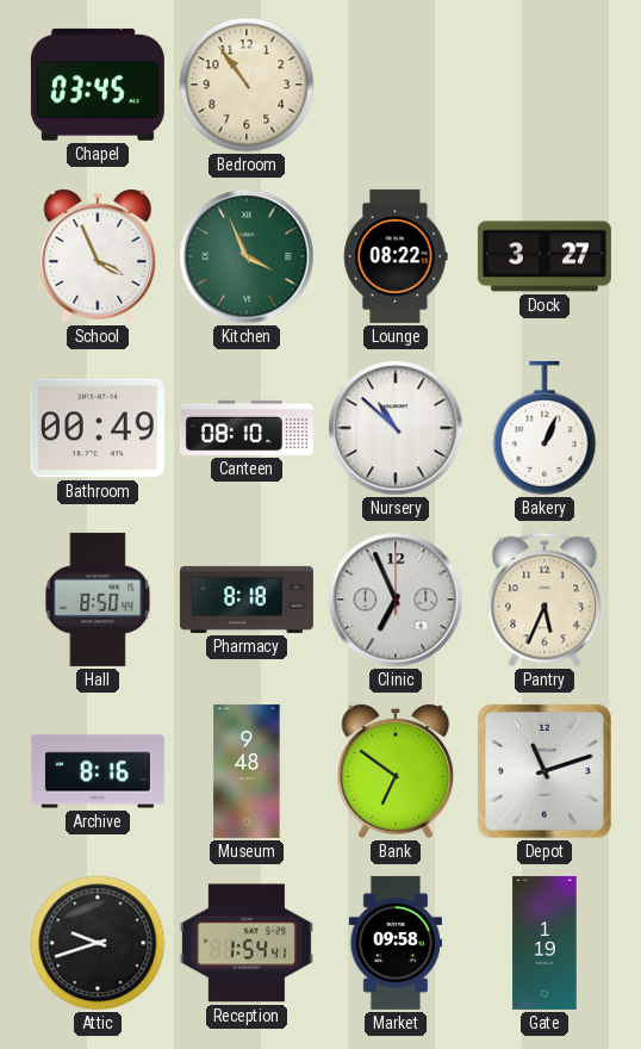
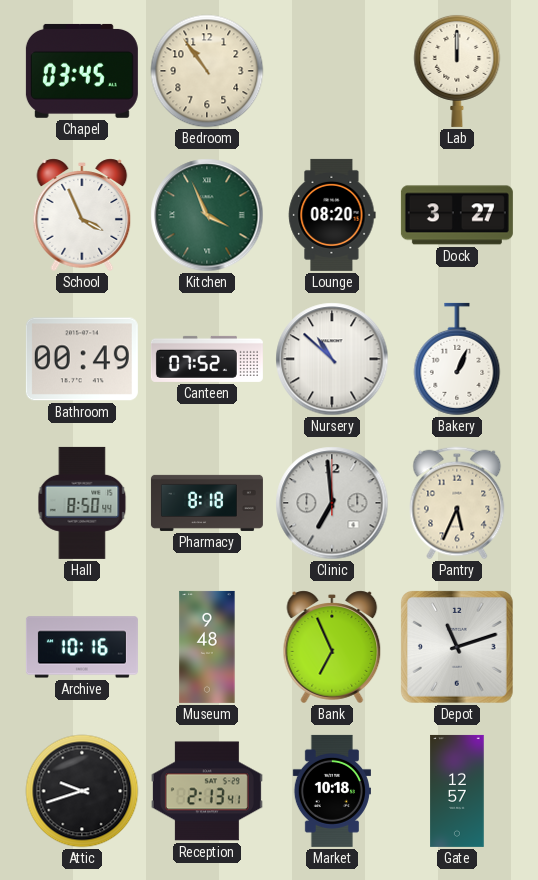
Lab: none -> 12:00
Lounge: 08:22 -> 08:20
Canteen: 08:10 -> 07:52
Clinic: 6:56 -> 6:59
Archive: 8:16 -> 10:16
Bank: 6:51 -> 6:56
Reception: 1:54 -> 2:13
Market: 09:58 -> 10:18
Gate: 1:19 -> 12:57
